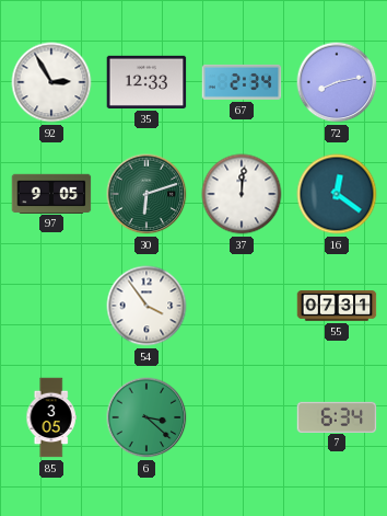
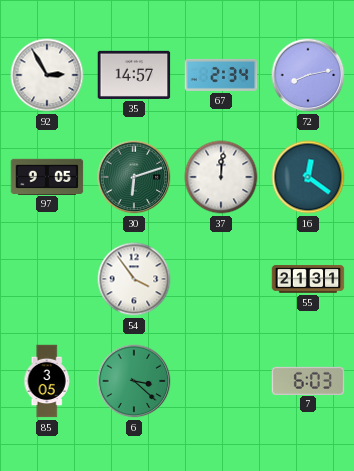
35: 12:33 -> 14:57
55: 07:31 -> 21:31
7: 6:34 -> 6:03
